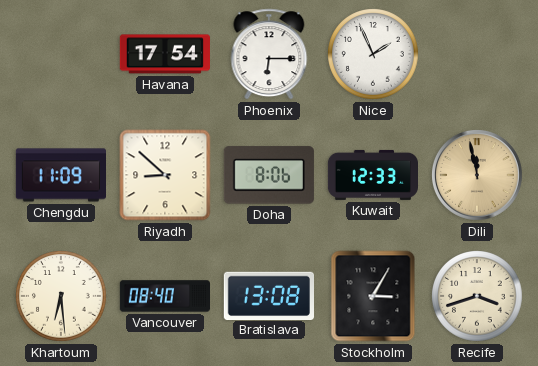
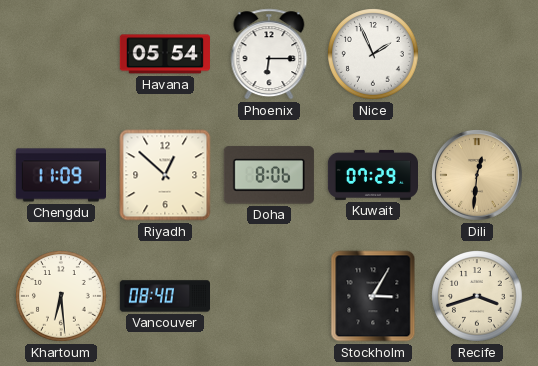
Havana: 17:54 -> 05:54
Riyadh: 8:52 -> 12:52
Kuwait: 12:33 -> 07:29
Dili: 11:58 -> 12:31
Bratislava: 13:08 -> none
